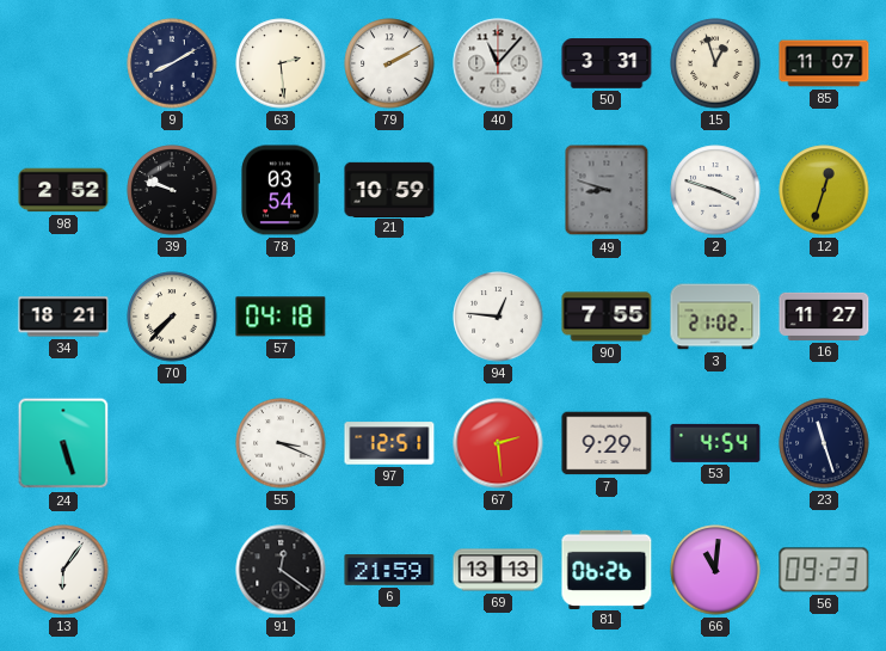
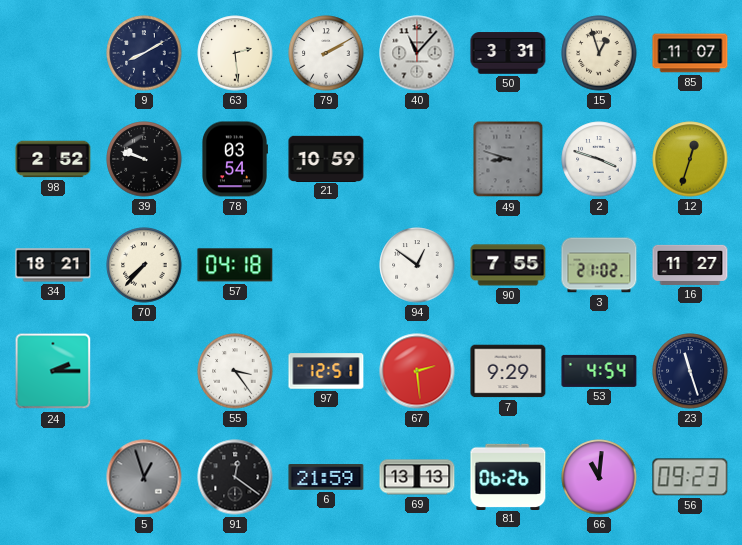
94: 12:46 -> 12:51
24: 5:27 -> 2:15
55: 3:19 -> 3:24
13: 6:06 -> none
5: none -> 12:57
